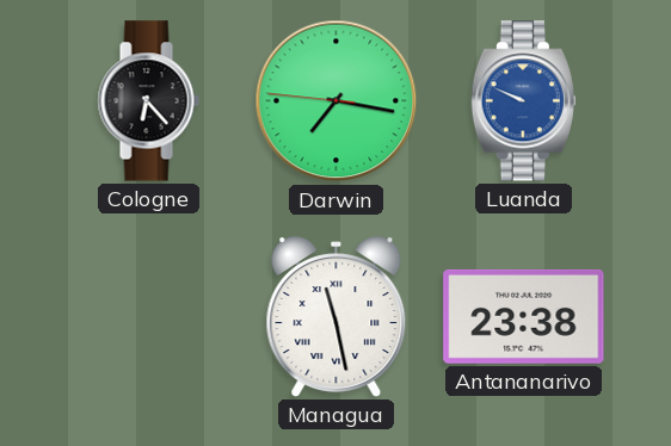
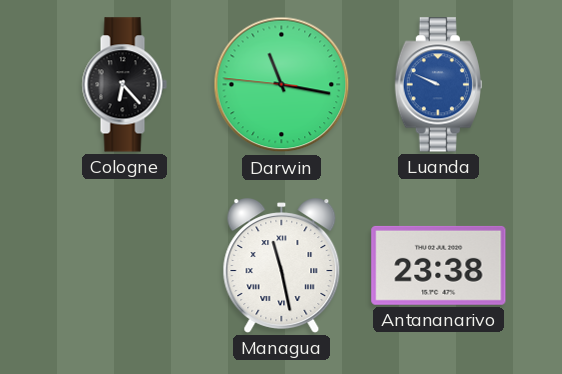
Darwin: 7:16 -> 11:16
